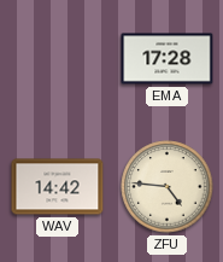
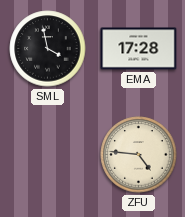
SML: none -> 3:58
WAV: 14:42 -> none
